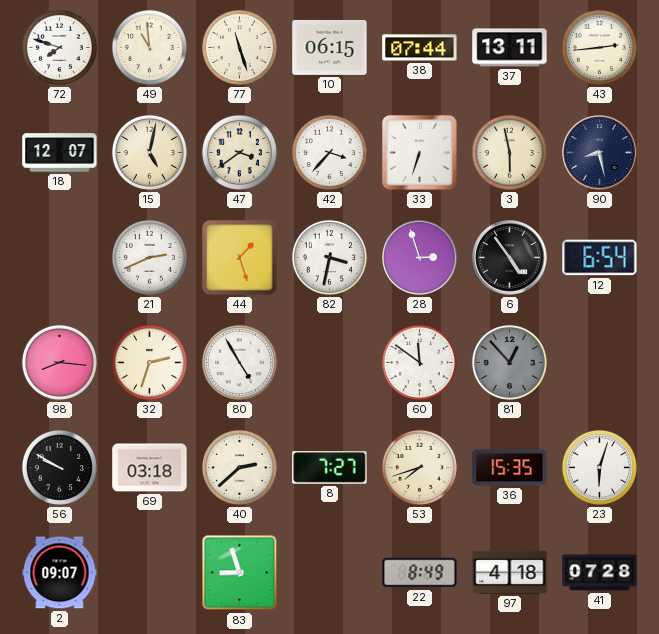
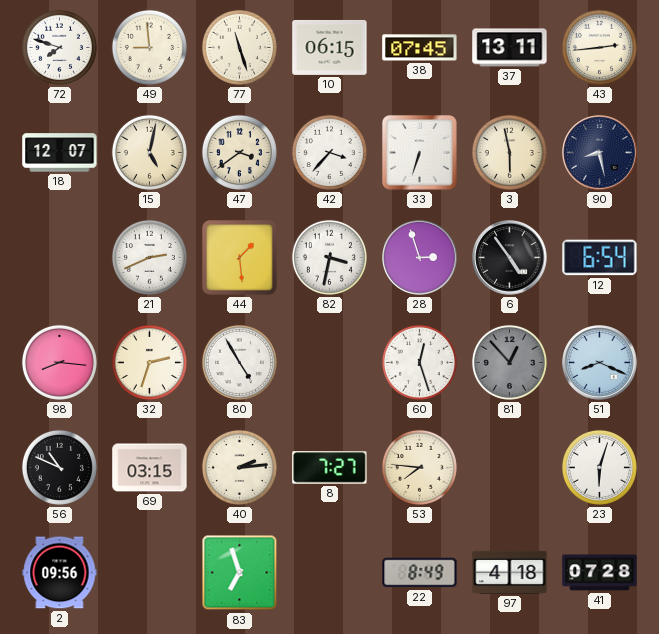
49: 10:59 -> 8:59
38: 07:44 -> 07:45
44: 1:27 -> 1:29
60: 11:51 -> 12:27
51: none -> 8:19
56: 9:50 -> 10:49
69: 03:18 -> 03:15
40: 2:38 -> 2:14
53: 7:42 -> 7:46
36: 15:35 -> none
2: 09:07 -> 09:56
83: 8:57 -> 6:57
